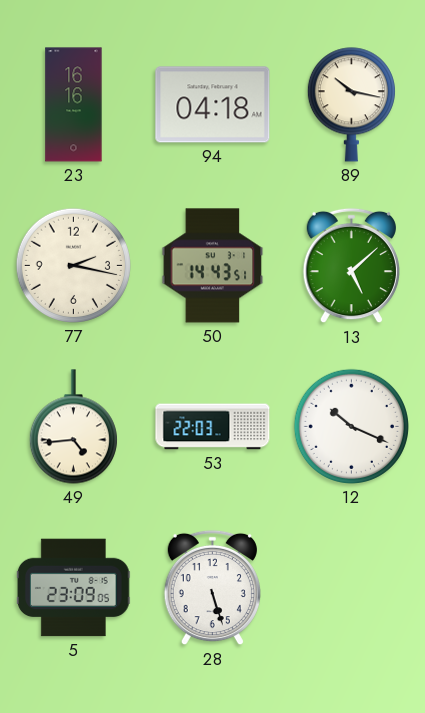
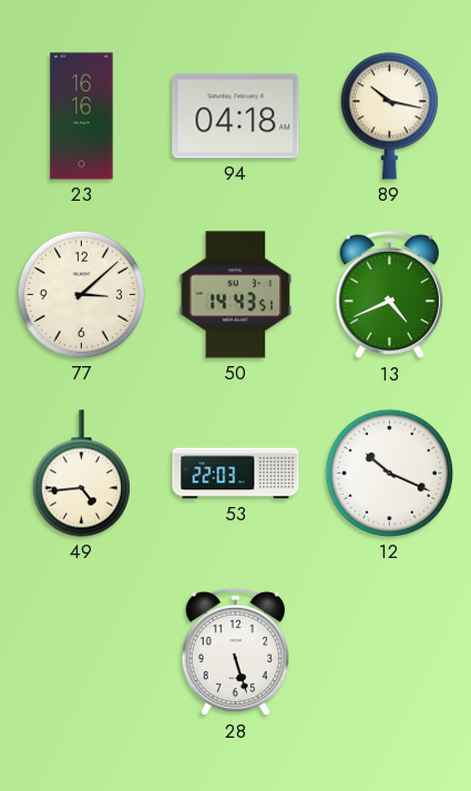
77: 2:17 -> 3:08
13: 5:08 -> 4:41
5: 23:09 -> none
